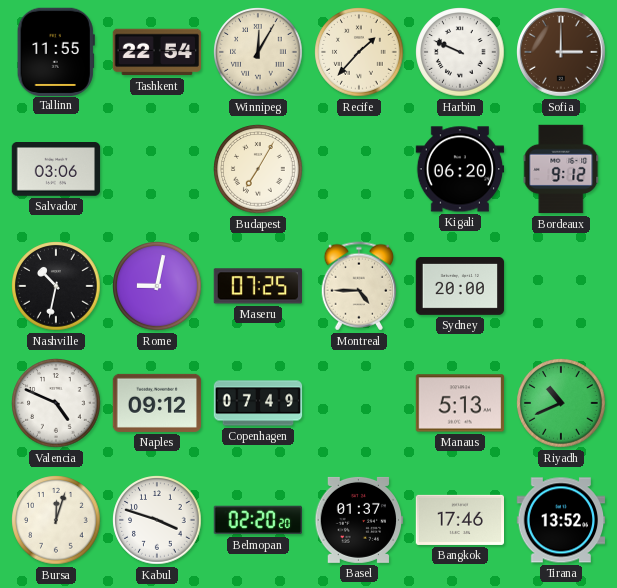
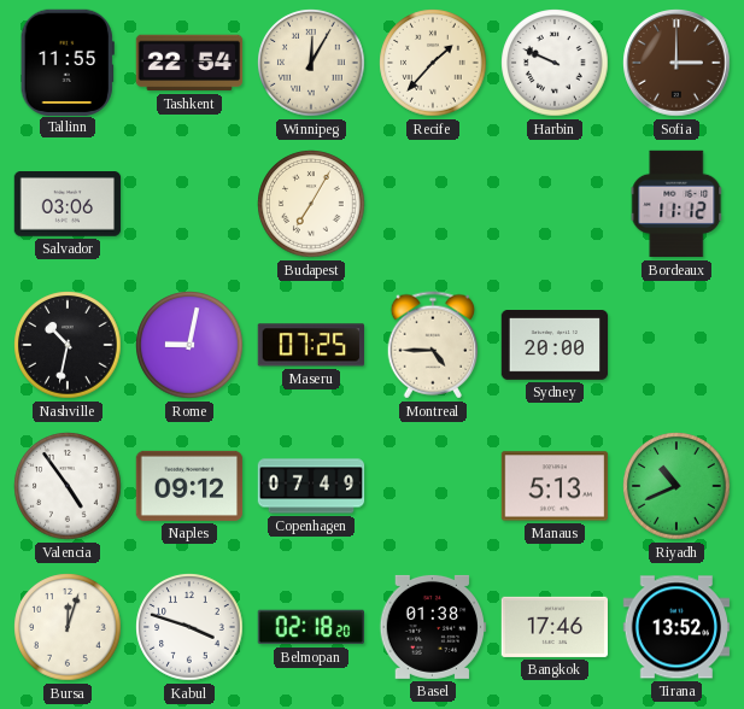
Kigali: 06:20 -> none
Bordeaux: 9:12 -> 11:12
Valencia: 4:49 -> 4:54
Belmopan: 02:20 -> 02:18
Basel: 01:37 -> 01:38
